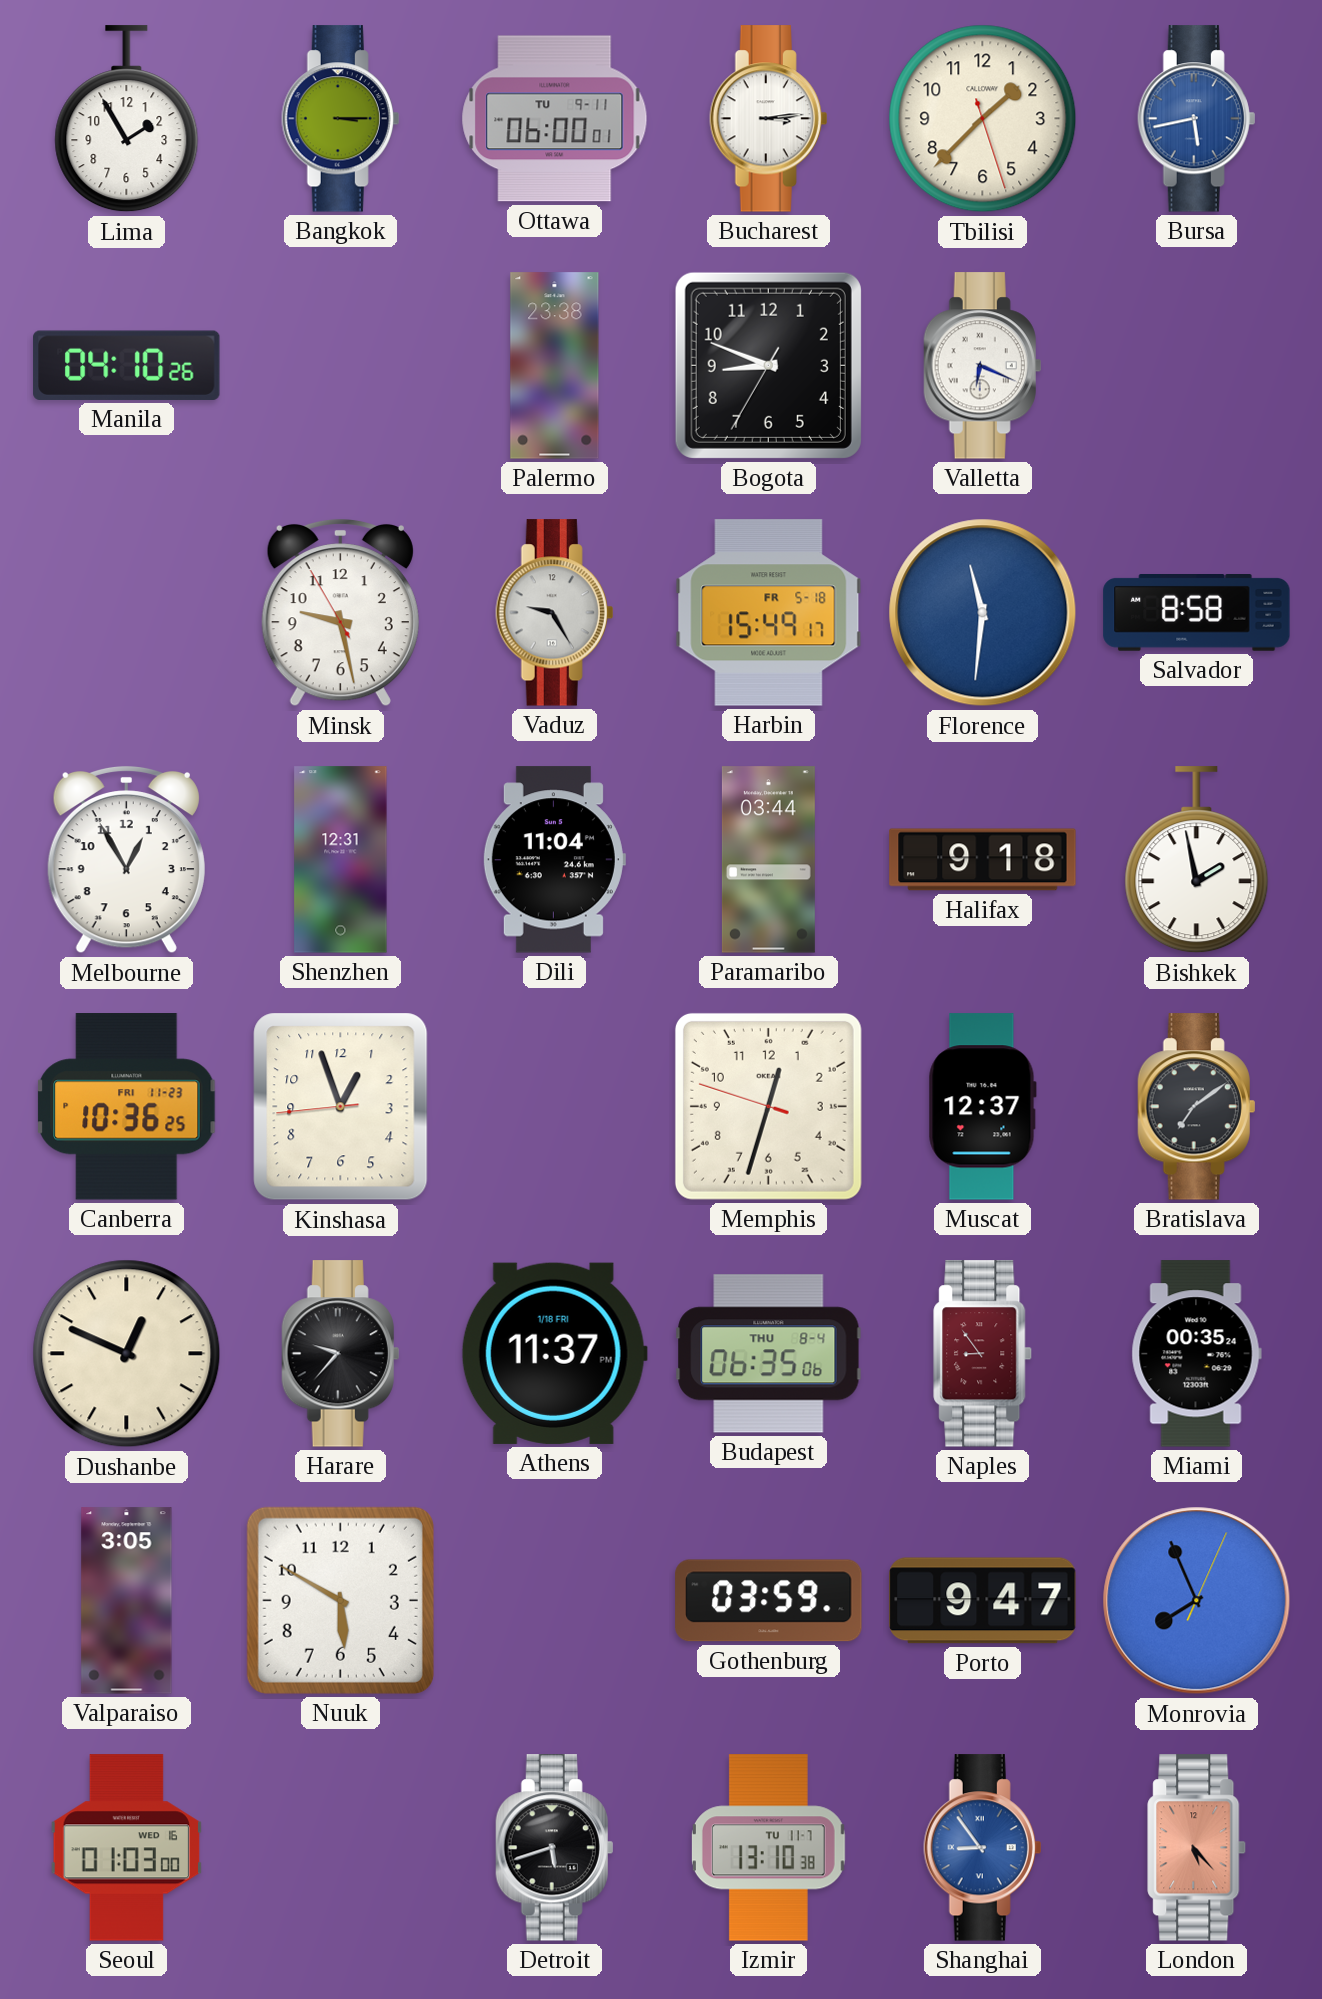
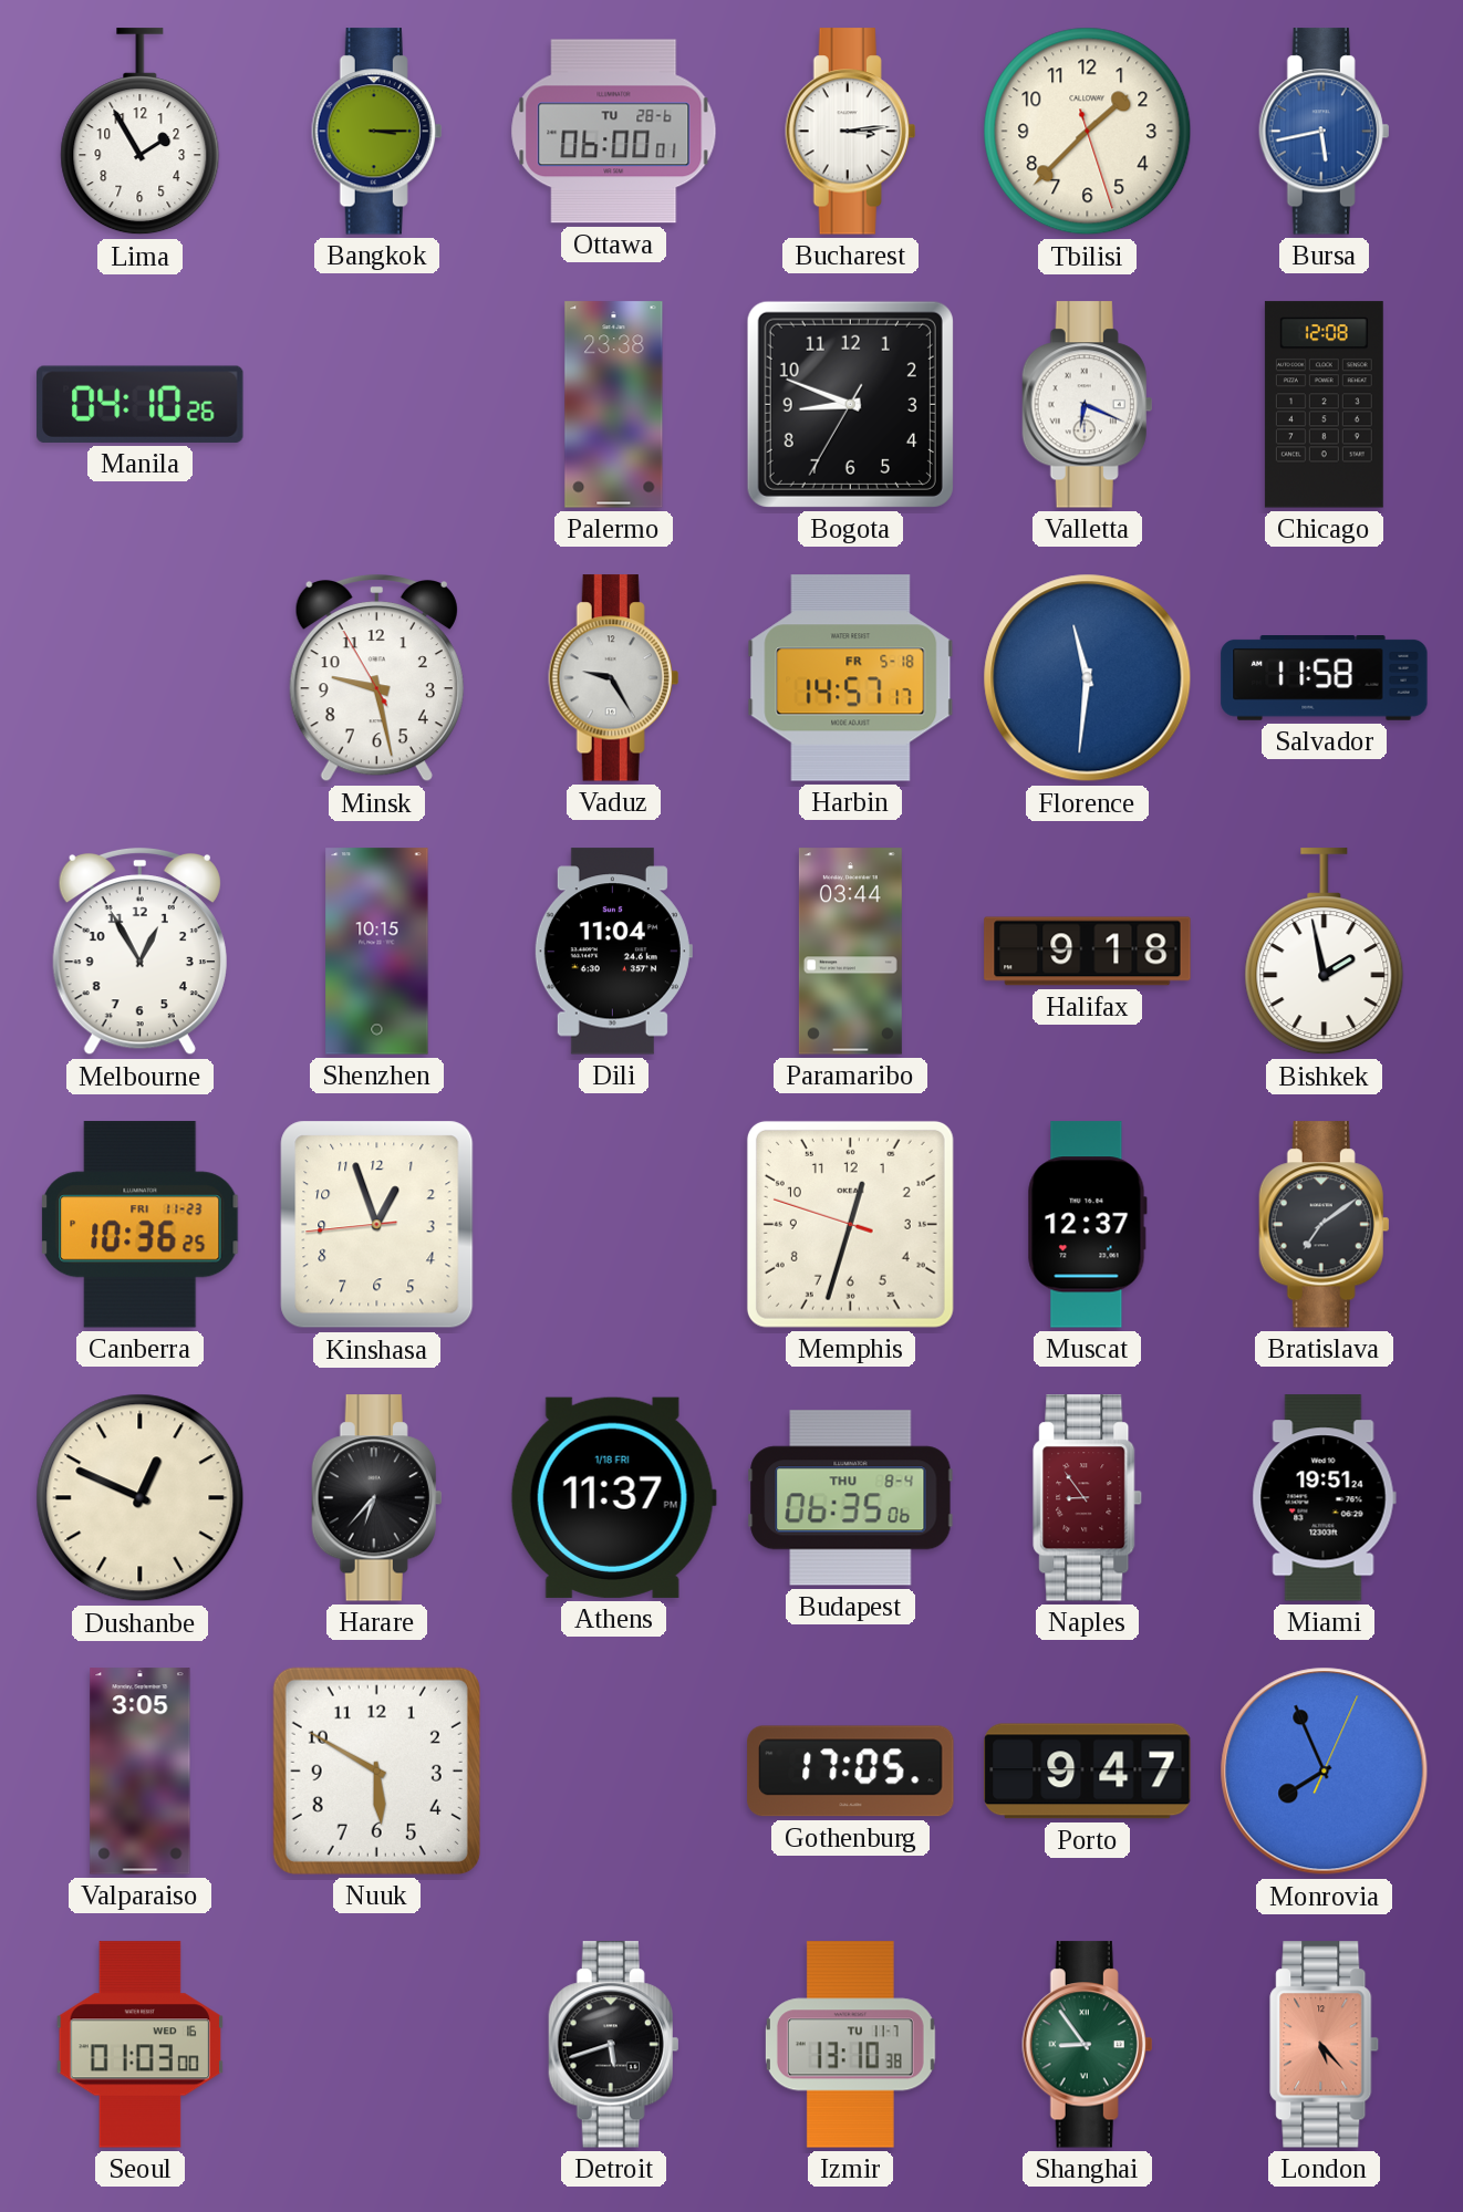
Ottawa date: TU 9-11 -> TU 28-6
Chicago: none -> 12:08
Harbin: 15:49 -> 14:57
Salvador: 8:58 -> 11:58
Shenzhen: 12:31 -> 10:15
Harare: 9:37 -> 6:37
Miami: 00:35 -> 19:51
Gothenburg: 03:59 -> 17:05
Shanghai dial: blue -> green
